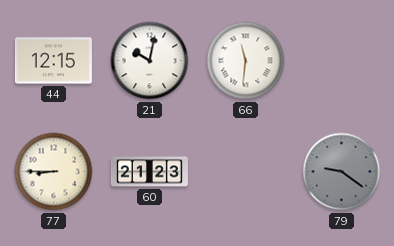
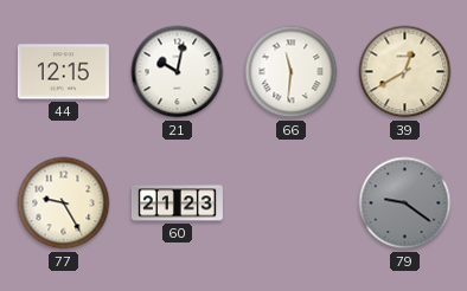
39: none -> 12:40
77: 8:45 -> 9:25
